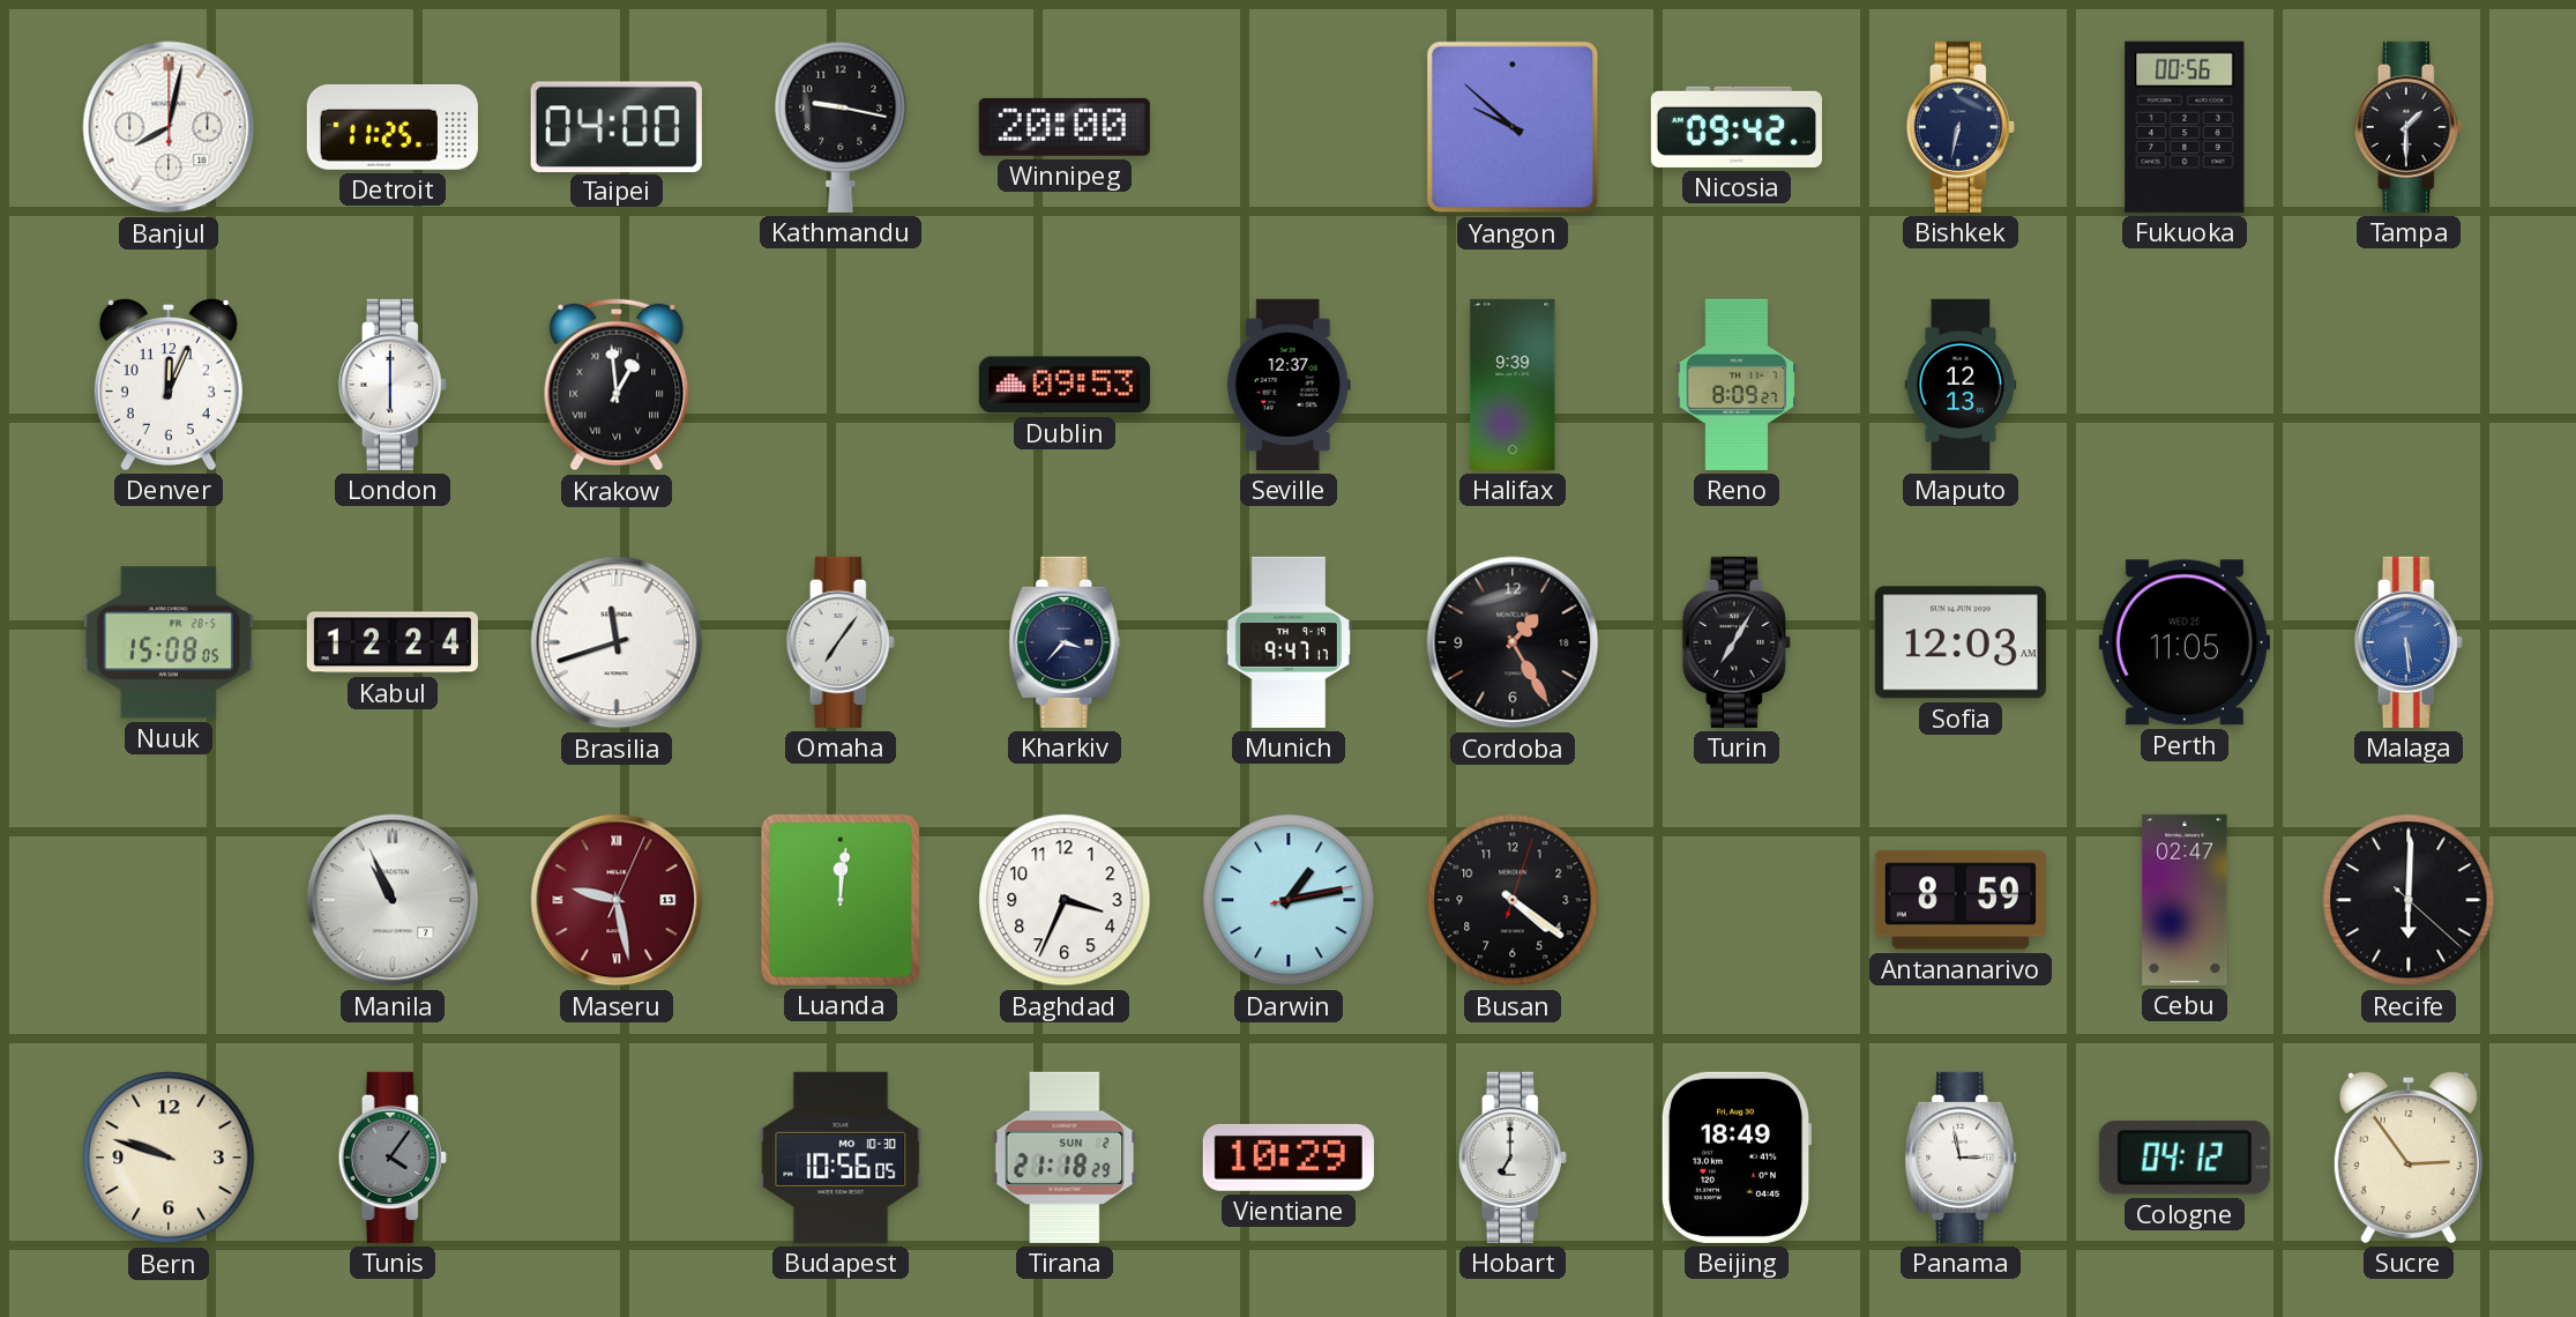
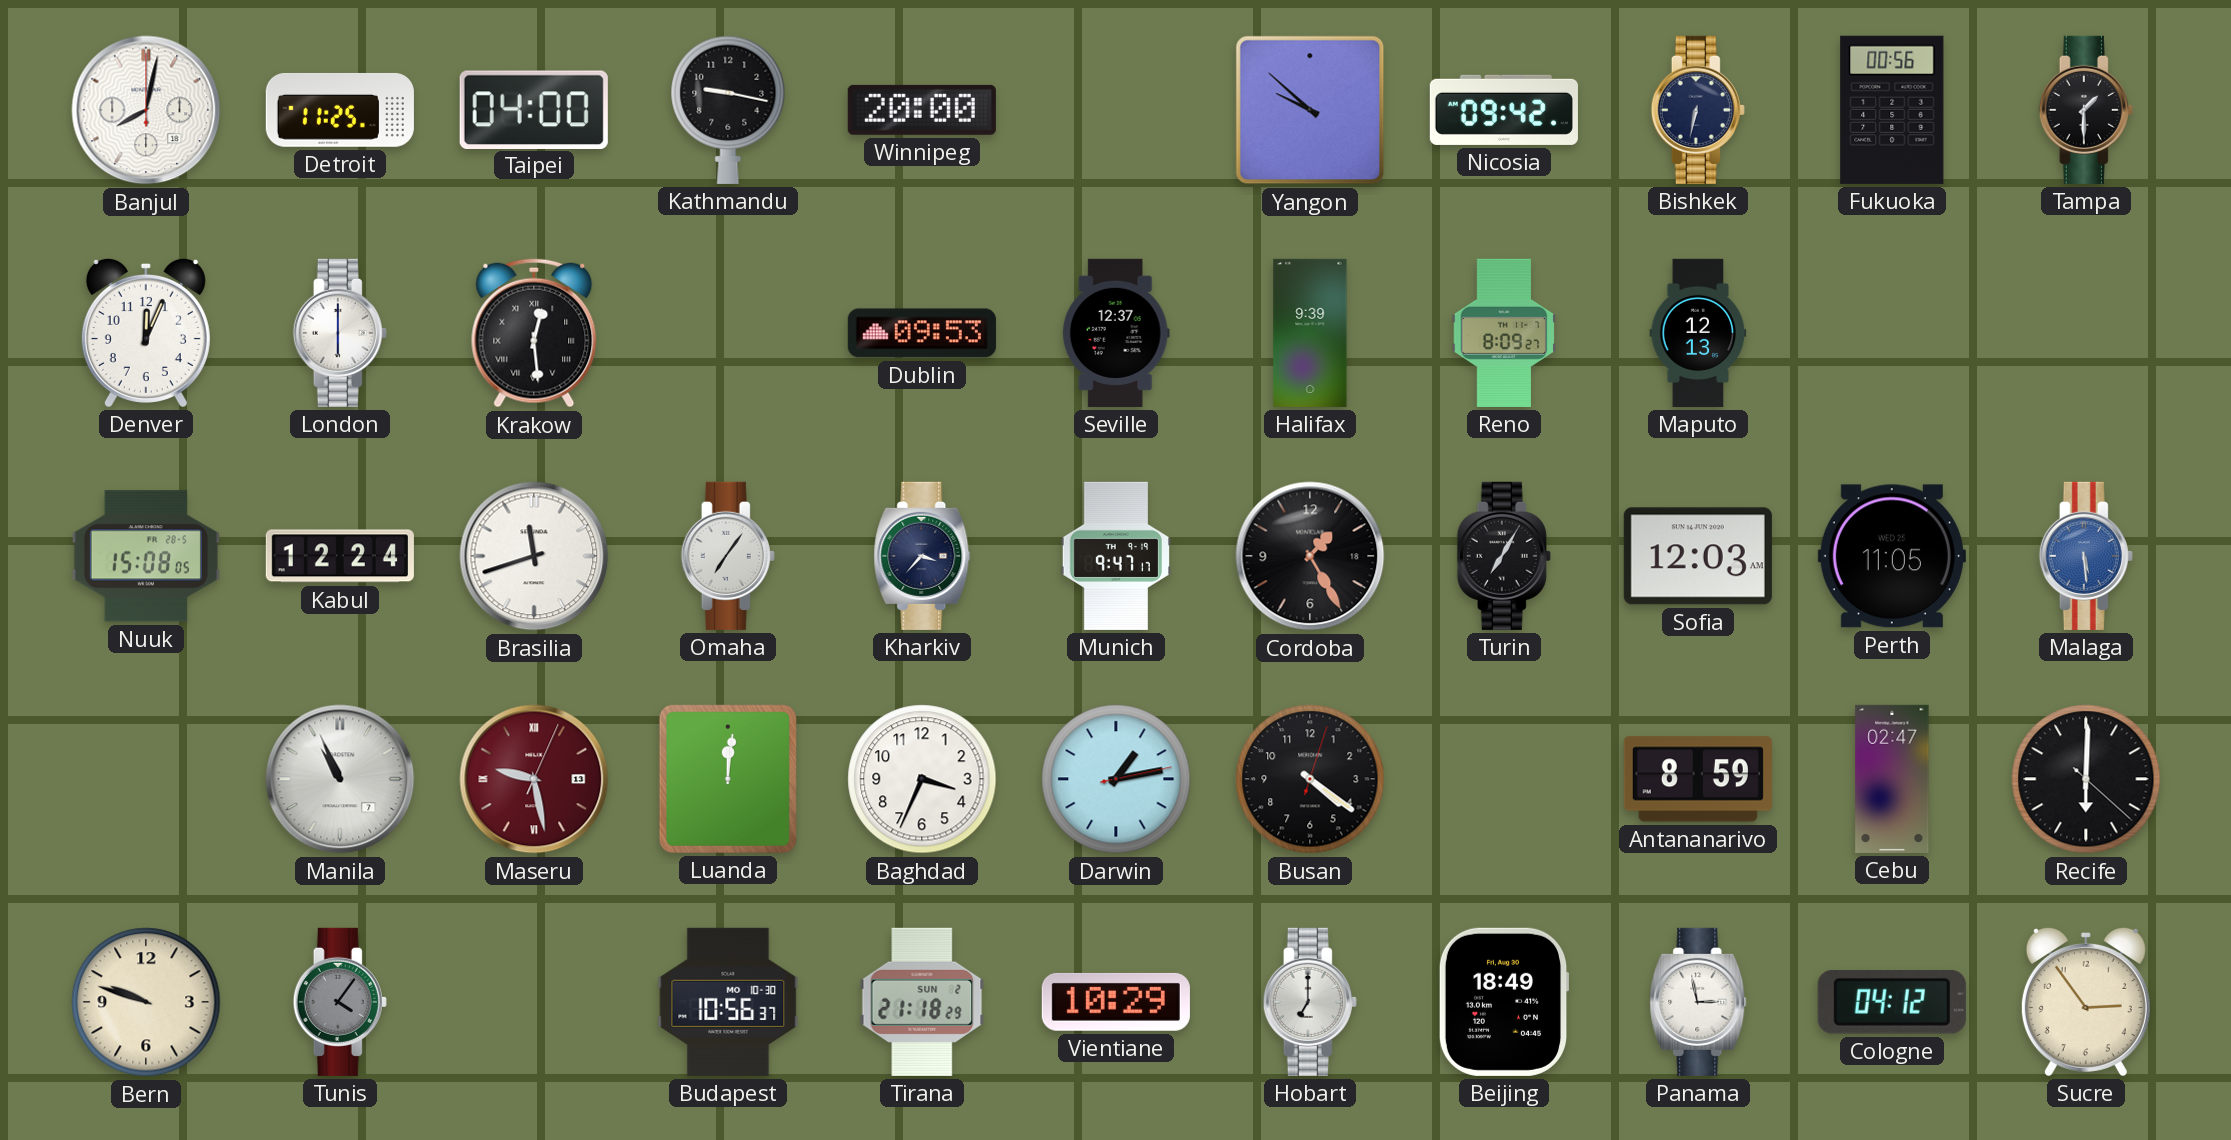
Krakow: 12:59 -> 12:29
Budapest: 10:56:05 -> 10:56:37
